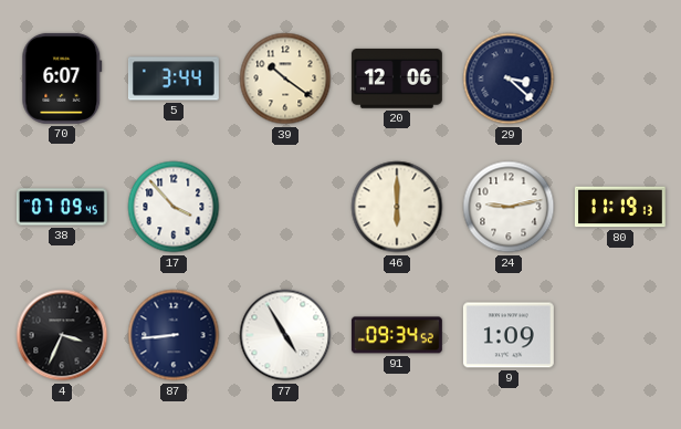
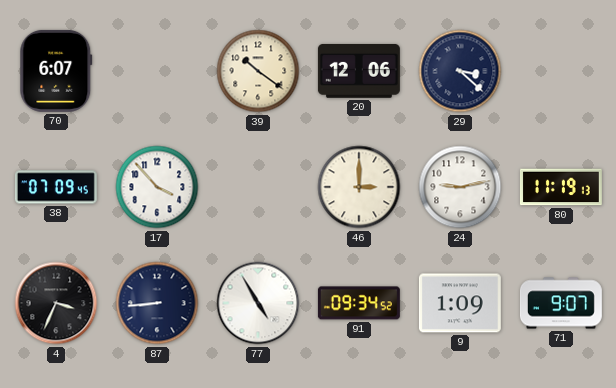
5: 3:44 -> none
46: 6:00 -> 3:00
71: none -> 9:07
